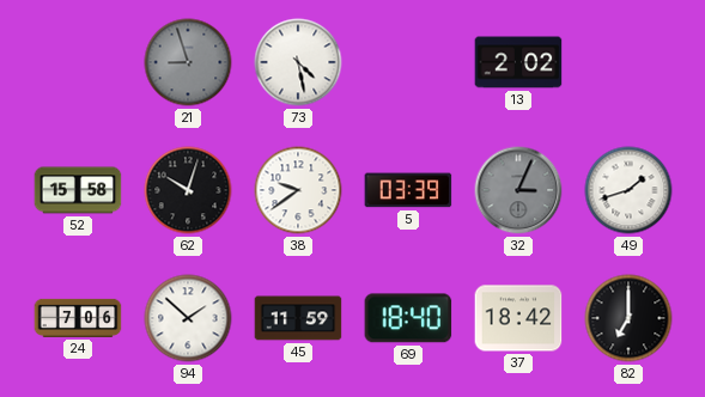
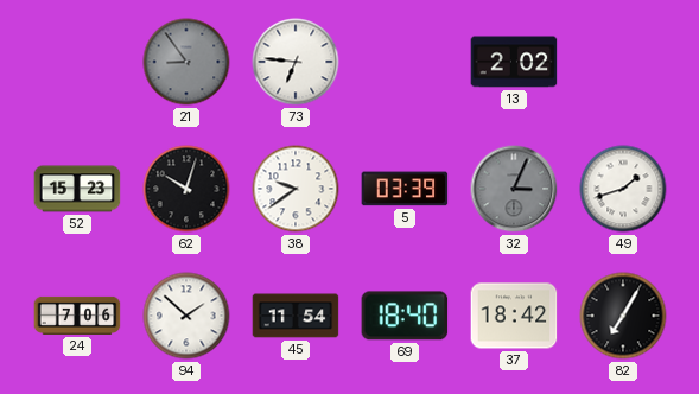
21: 8:57 -> 8:54
73: 4:28 -> 6:46
52: 15:58 -> 15:23
45: 11:59 -> 11:54
82: 7:00 -> 7:05
